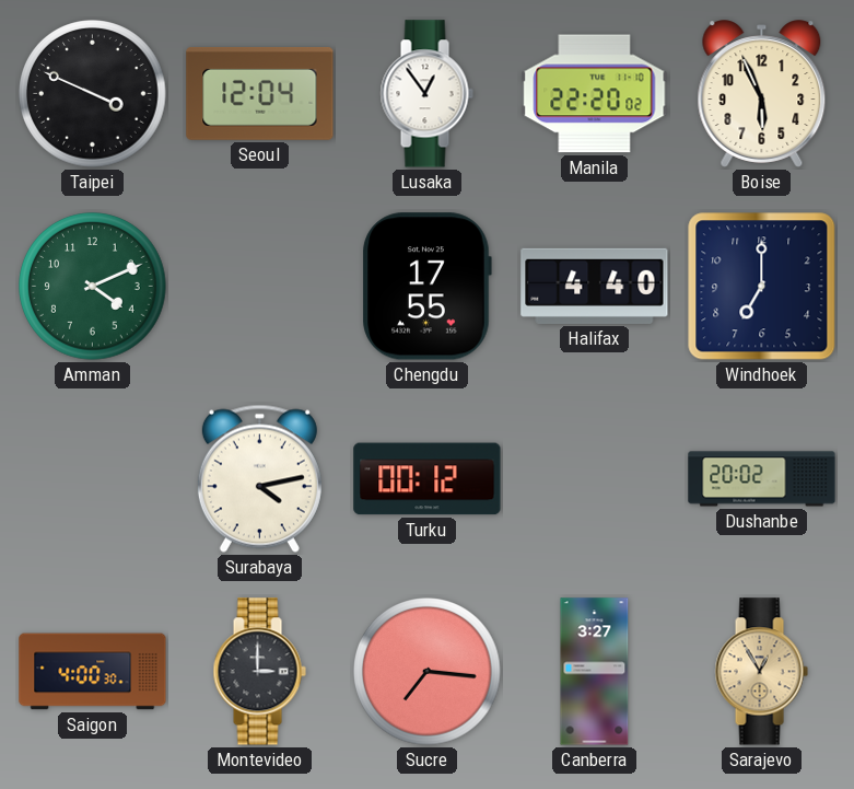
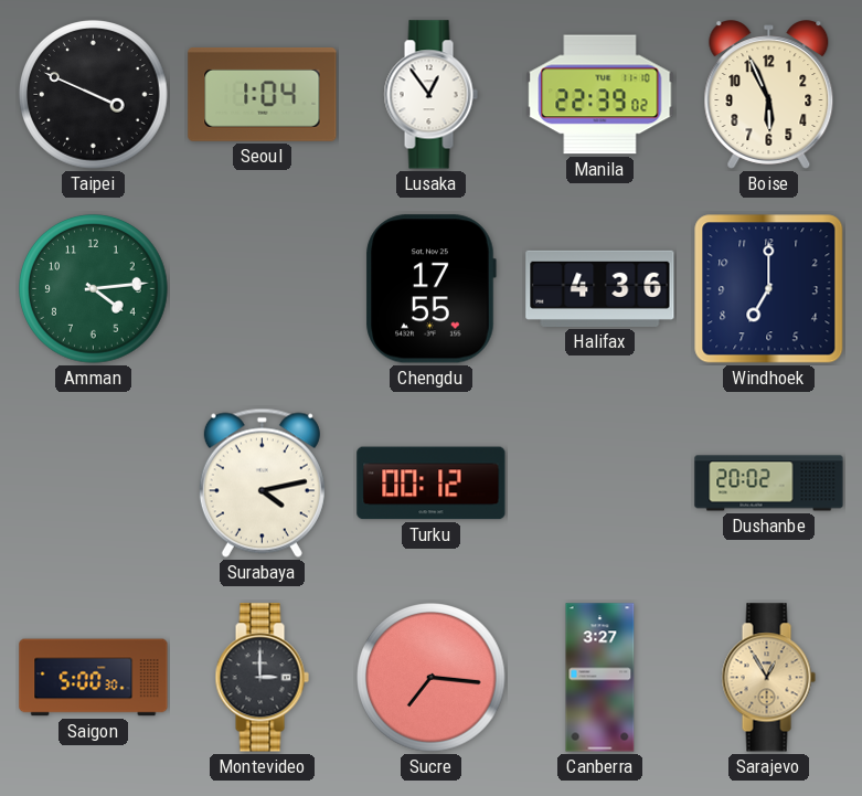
Seoul: 12:04 -> 1:04
Manila: 22:20 -> 22:39
Amman: 4:11 -> 4:14
Halifax: 4:40 -> 4:36
Saigon: 4:00 -> 5:00
